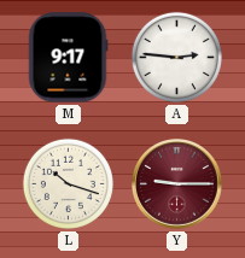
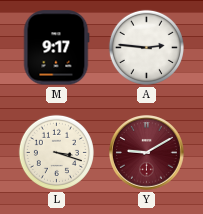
L: 10:18 -> 3:18
Y: 9:15 -> 9:10
